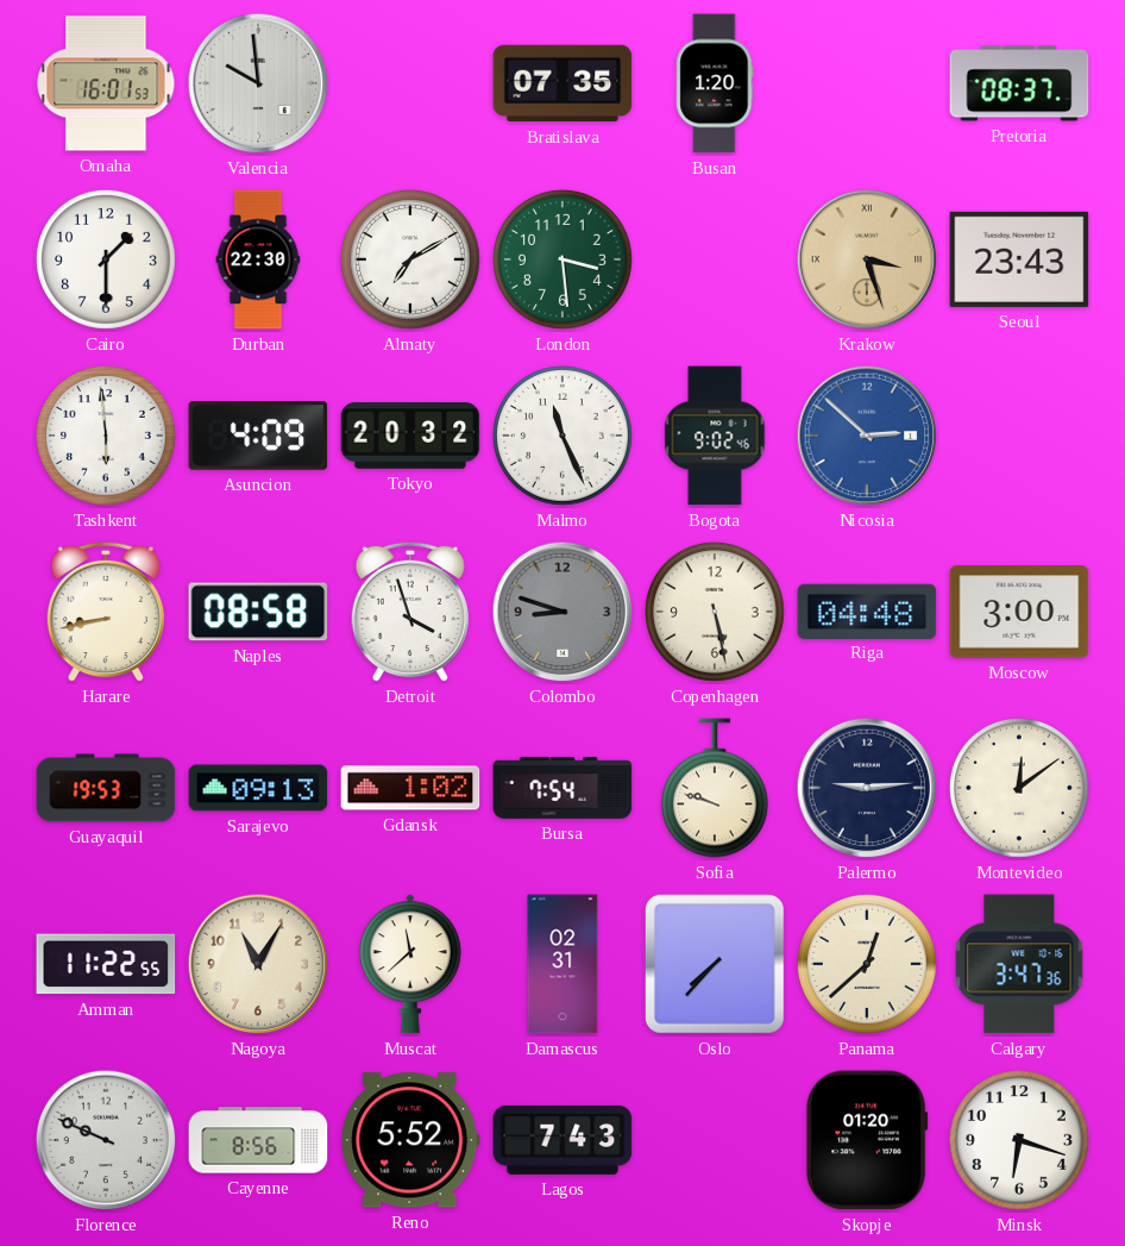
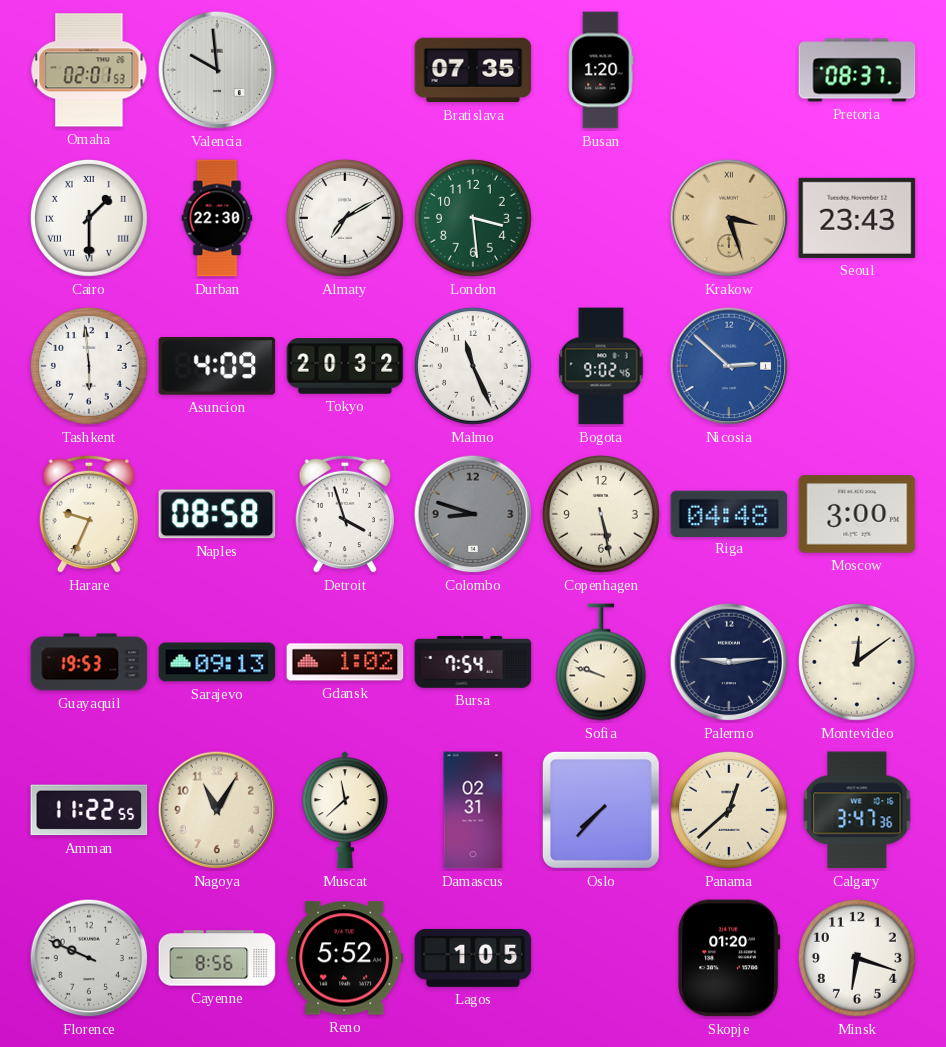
Omaha: 16:01 -> 02:01
Cairo numerals: Arabic -> Roman
Harare: 8:43 -> 9:34
Lagos: 7:43 -> 1:05
